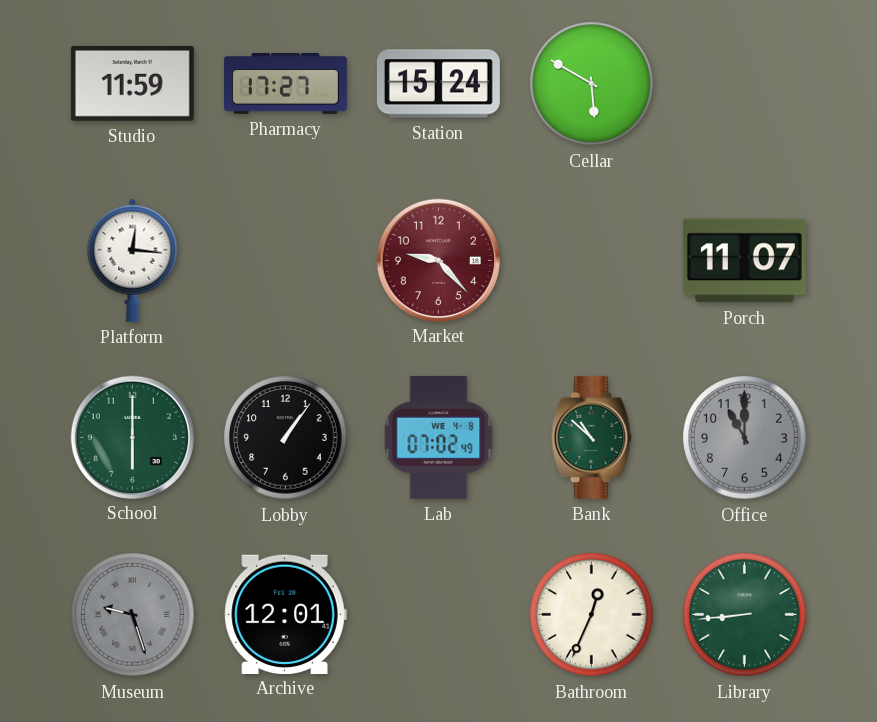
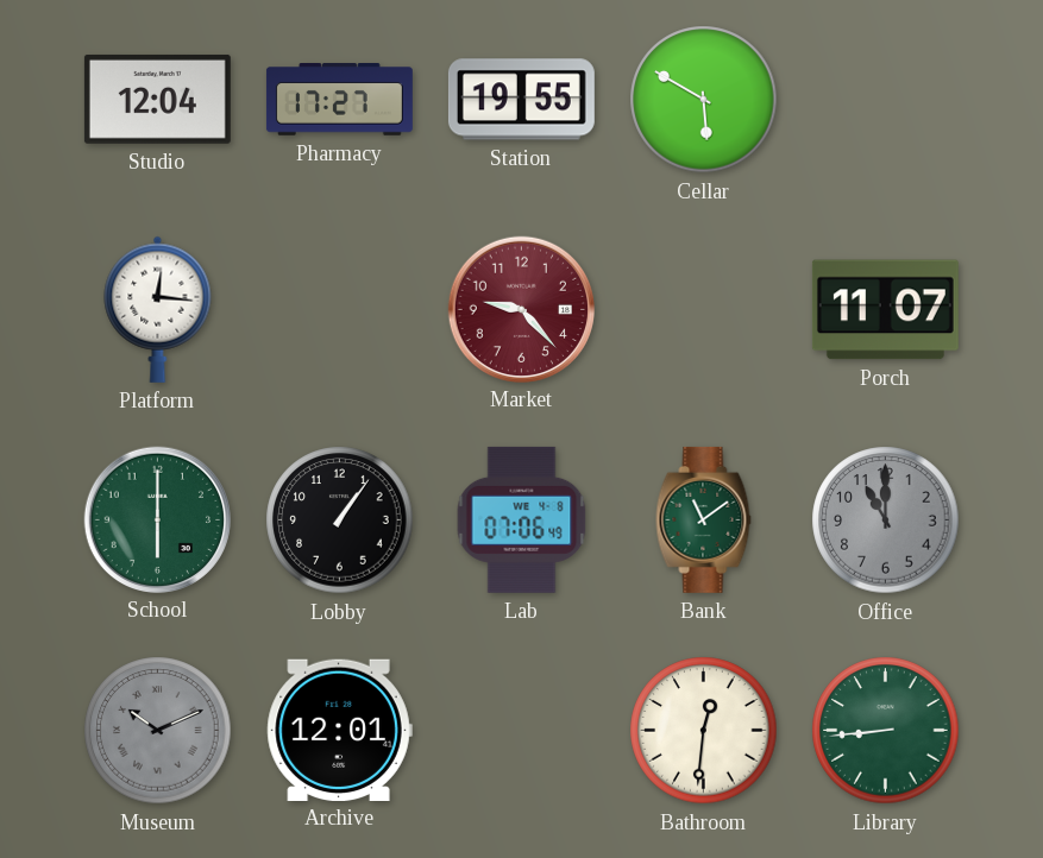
Studio: 11:59 -> 12:04
Station: 15:24 -> 19:55
Lab: 07:02 -> 07:06
Bank: 10:52 -> 11:09
Museum: 9:27 -> 10:11
Bathroom: 12:34 -> 12:31
